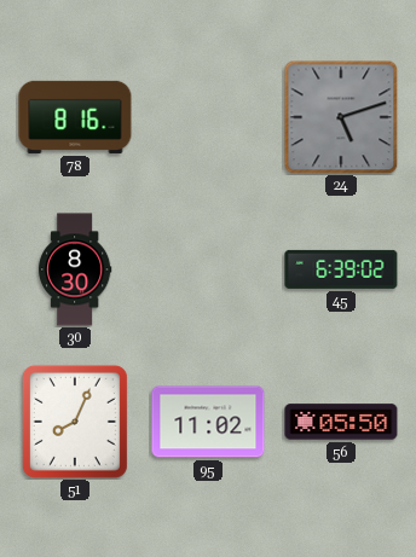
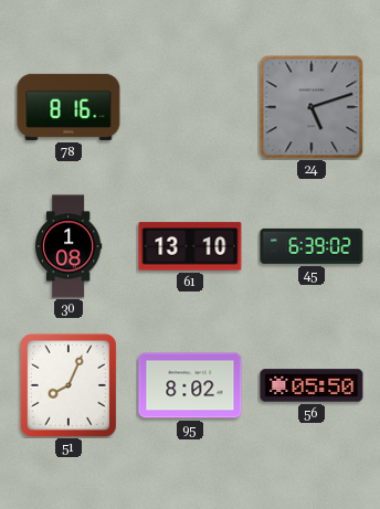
30: 8:30 -> 1:08
61: none -> 13:10
95: 11:02 -> 8:02
